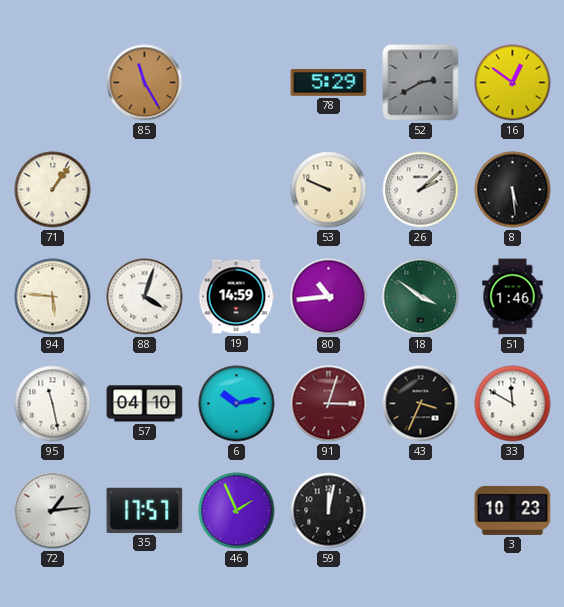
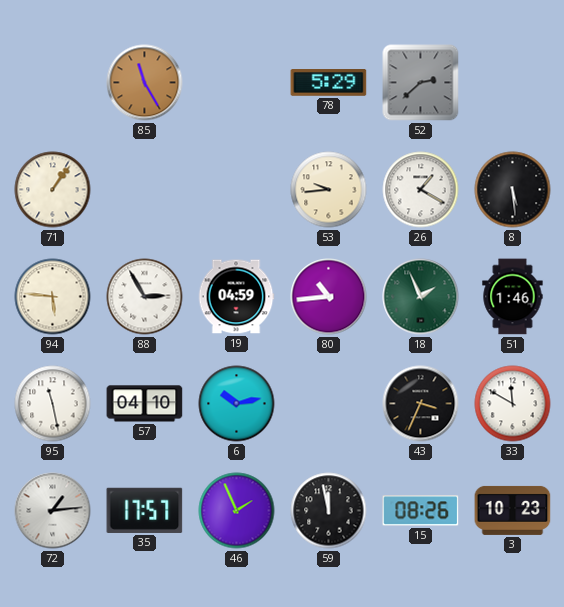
52: 2:40 -> 2:38
16: 12:51 -> none
53: 9:49 -> 9:44
26: 2:08 -> 1:20
88: 4:03 -> 2:55
19: 14:59 -> 04:59
18: 3:51 -> 1:56
91: 3:03 -> none
59: 12:02 -> 11:58
15: none -> 08:26
